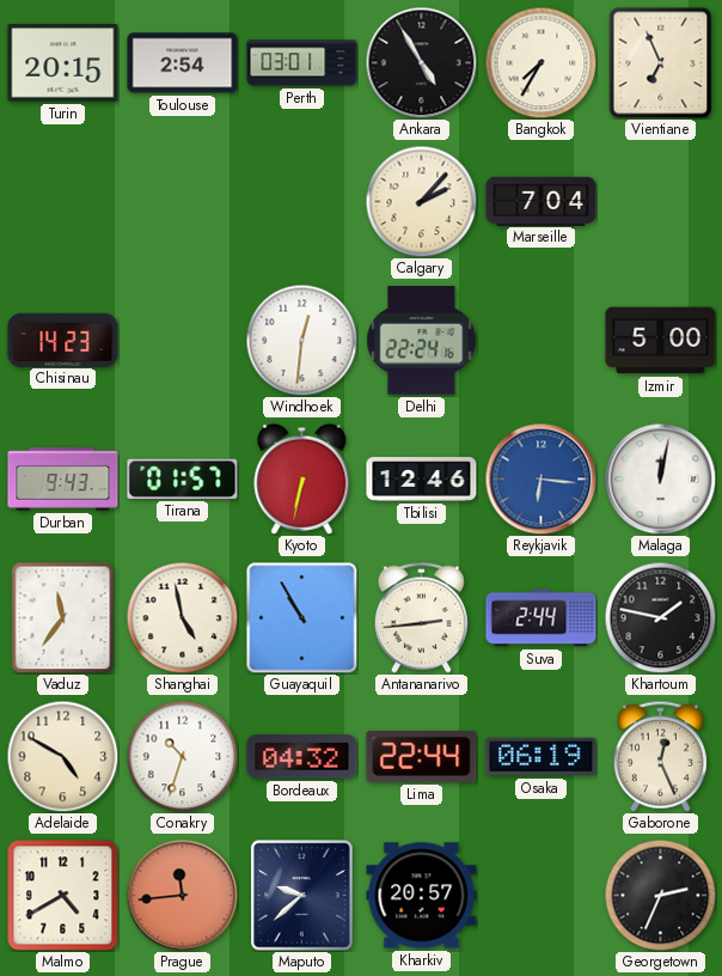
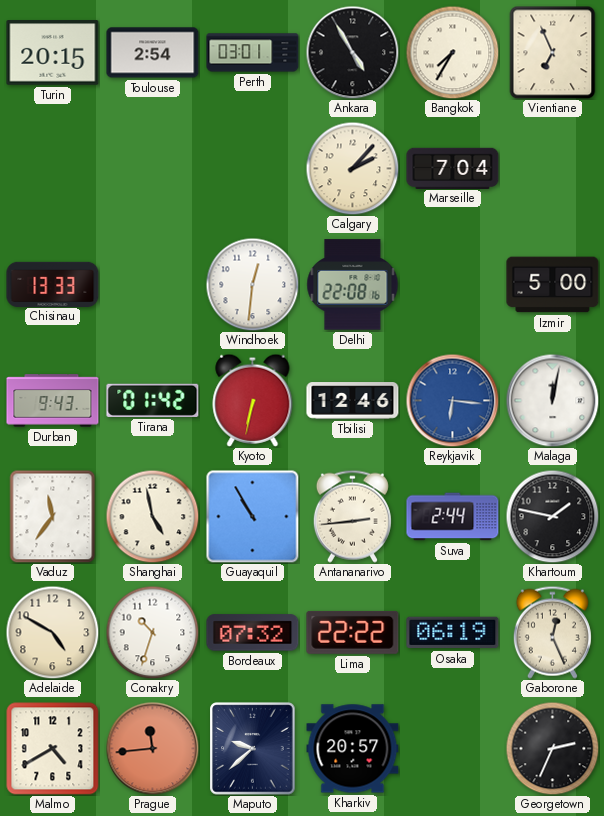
Chisinau: 14:23 -> 13:33
Delhi: 22:24 -> 22:08
Tirana: 01:57 -> 01:42
Bordeaux: 04:32 -> 07:32
Lima: 22:44 -> 22:22
